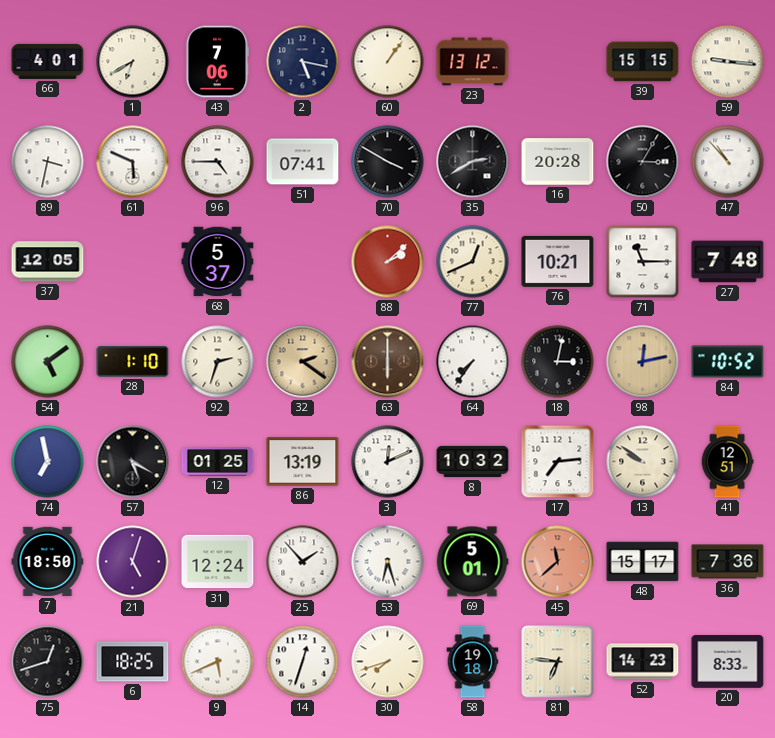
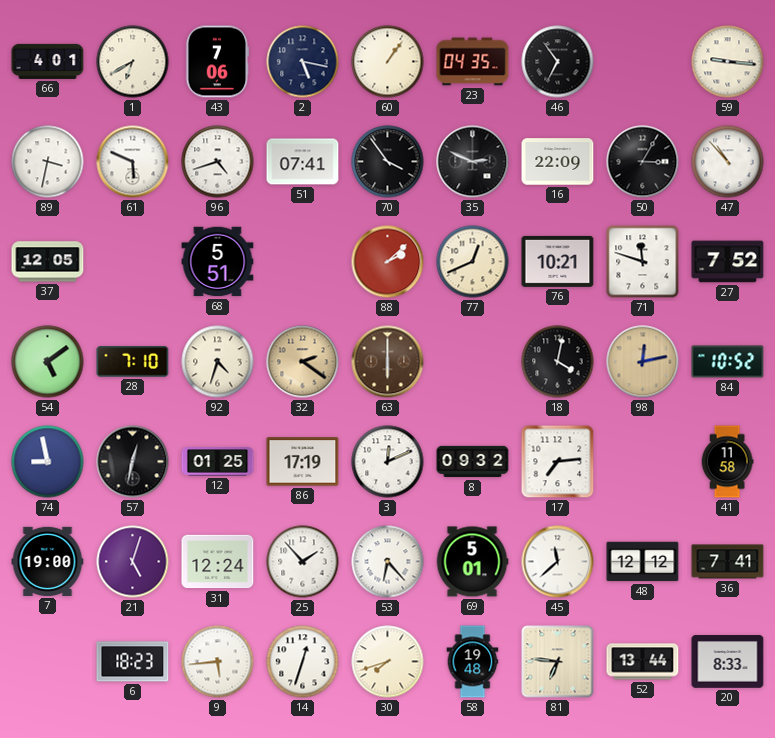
23: 13:12 -> 04:35
46: none -> 6:54
39: 15:15 -> none
96: 4:45 -> 4:42
70: 3:50 -> 3:54
35: 2:40 -> 2:49
16: 20:28 -> 22:09
68: 5:37 -> 5:51
71: 11:15 -> 11:48
27: 7:48 -> 7:52
28: 1:10 -> 7:10
92: 2:33 -> 4:33
64: 7:36 -> none
18: 3:02 -> 4:02
74: 6:58 -> 8:58
57: 5:20 -> 12:32
86: 13:19 -> 17:19
8: 10:32 -> 09:32
13: 9:51 -> none
41: 12:51 -> 11:58
7: 18:50 -> 19:00
53: 6:27 -> 6:23
45 dial: salmon -> white
48: 15:17 -> 12:12
36: 7:36 -> 7:41
75: 12:42 -> none
6: 18:25 -> 18:23
9: 5:41 -> 5:44
58: 19:18 -> 19:48
52: 14:23 -> 13:44
